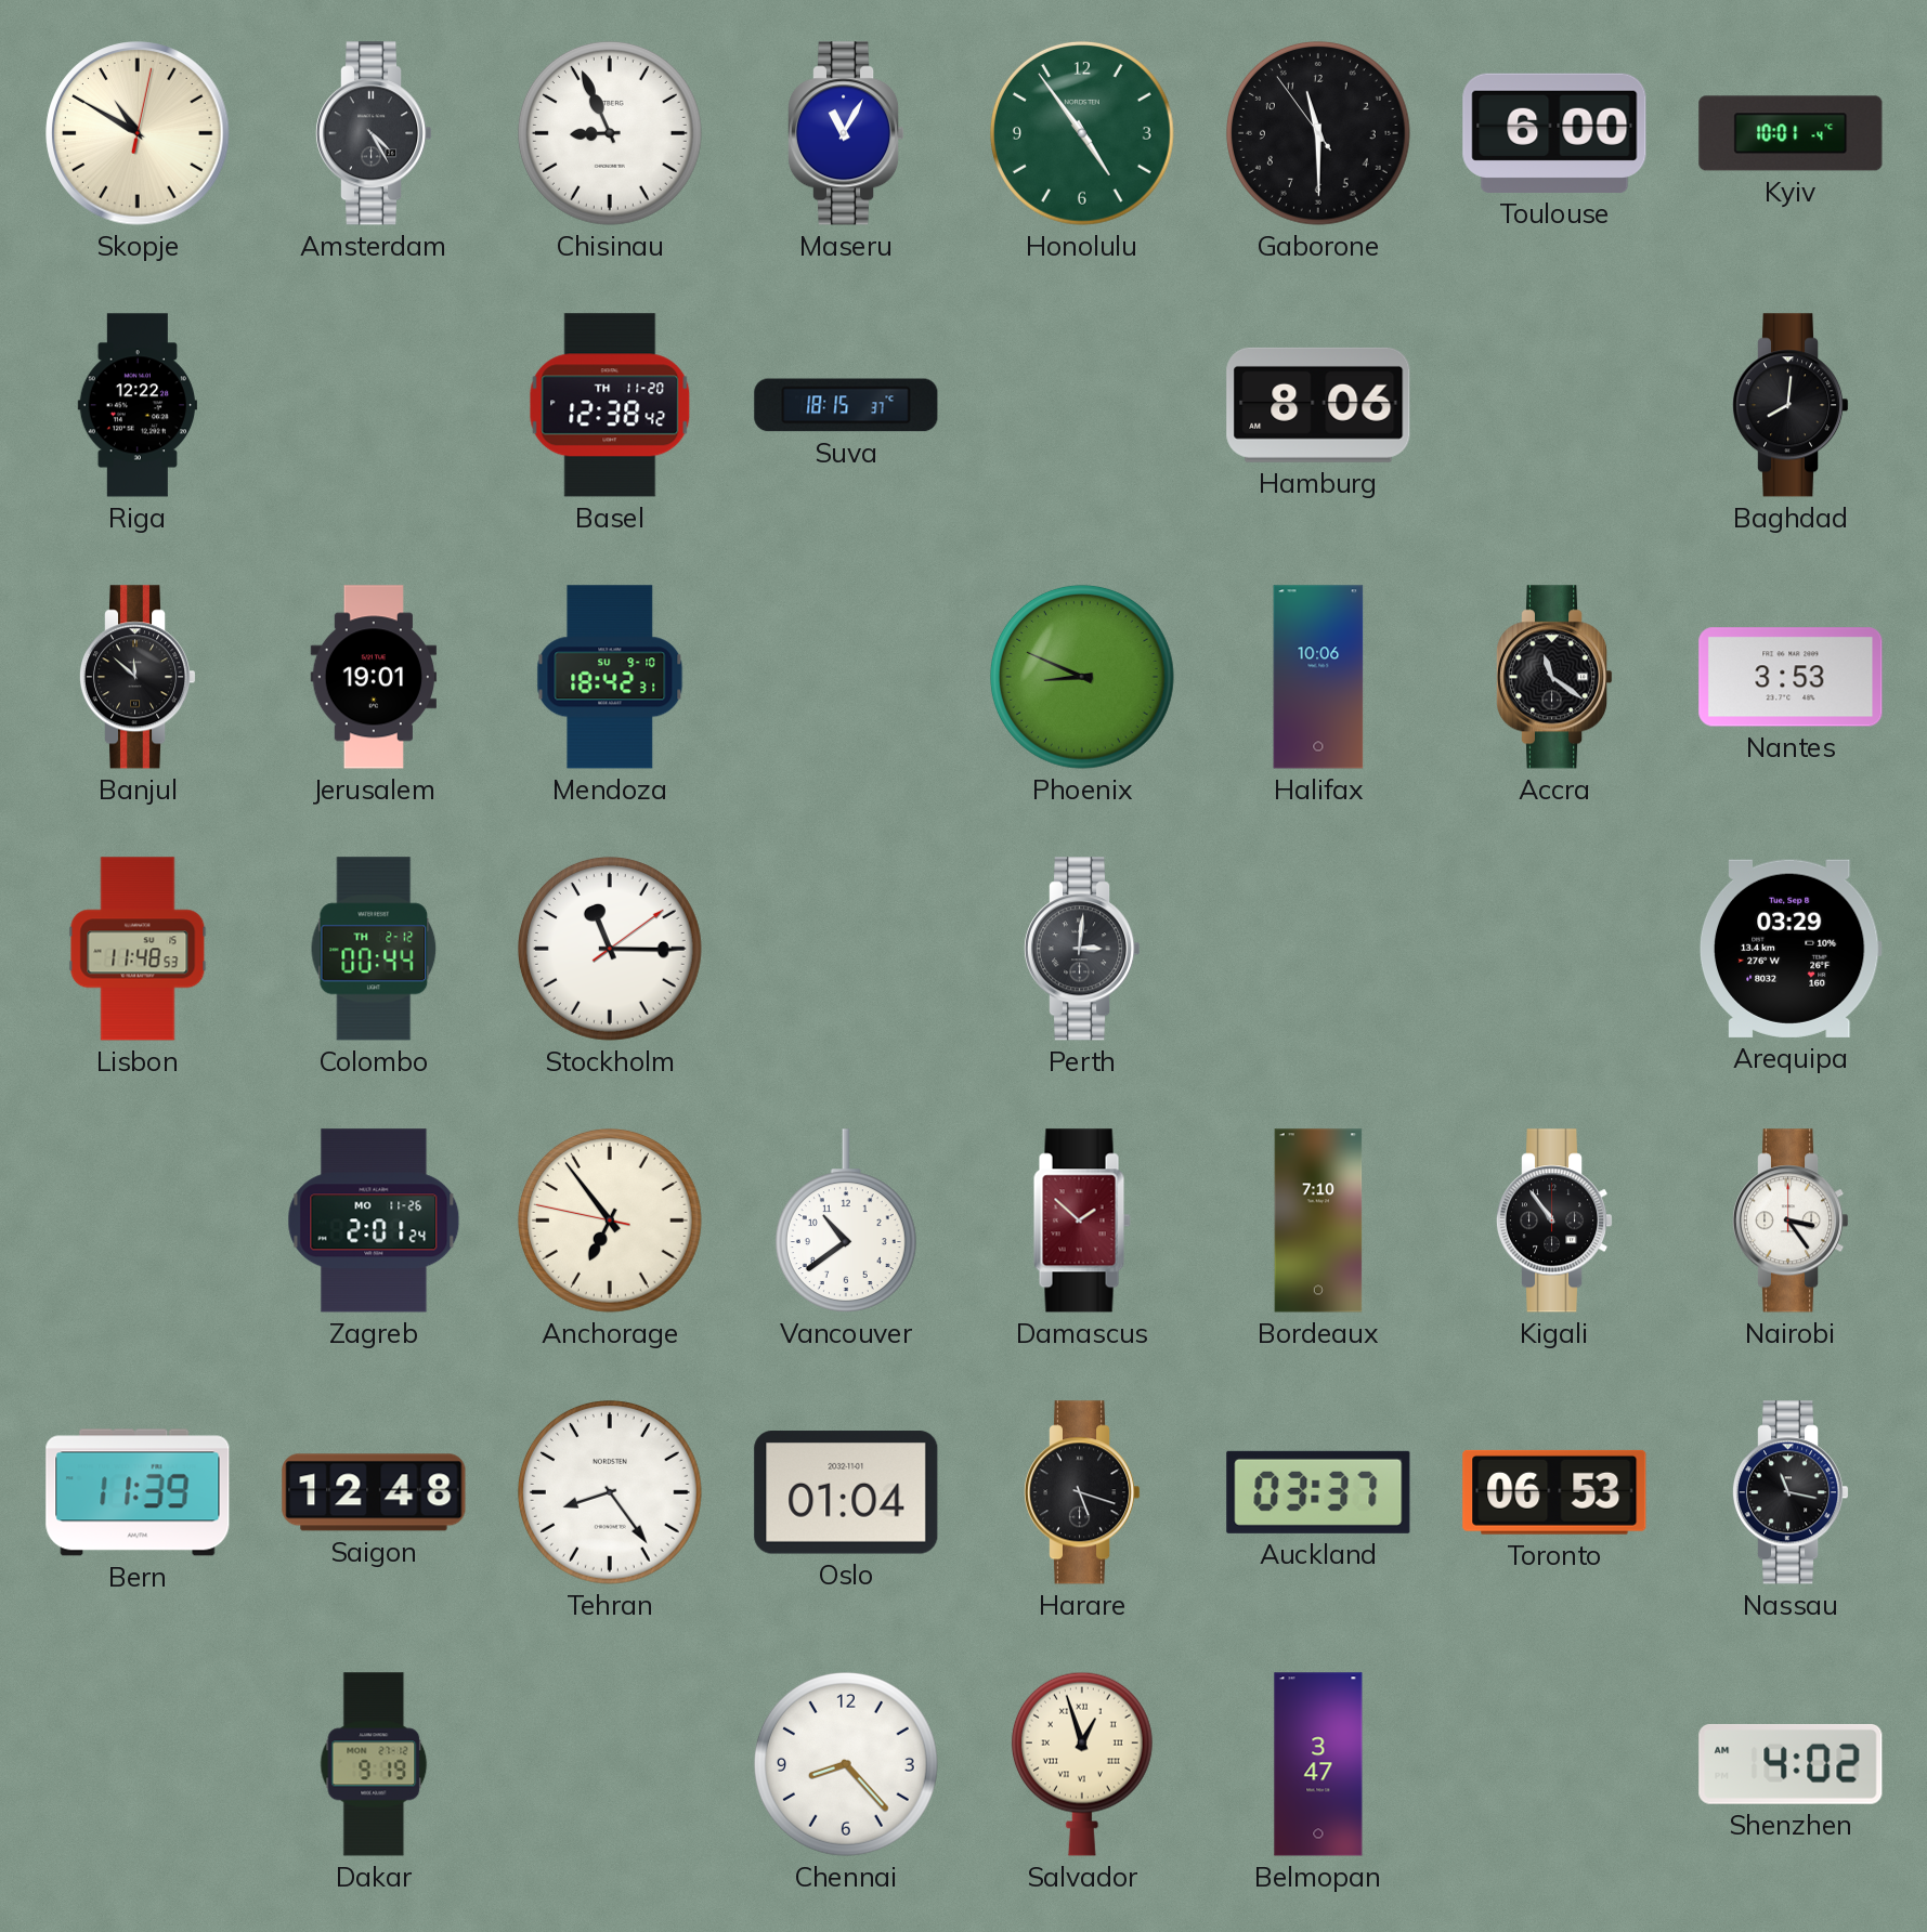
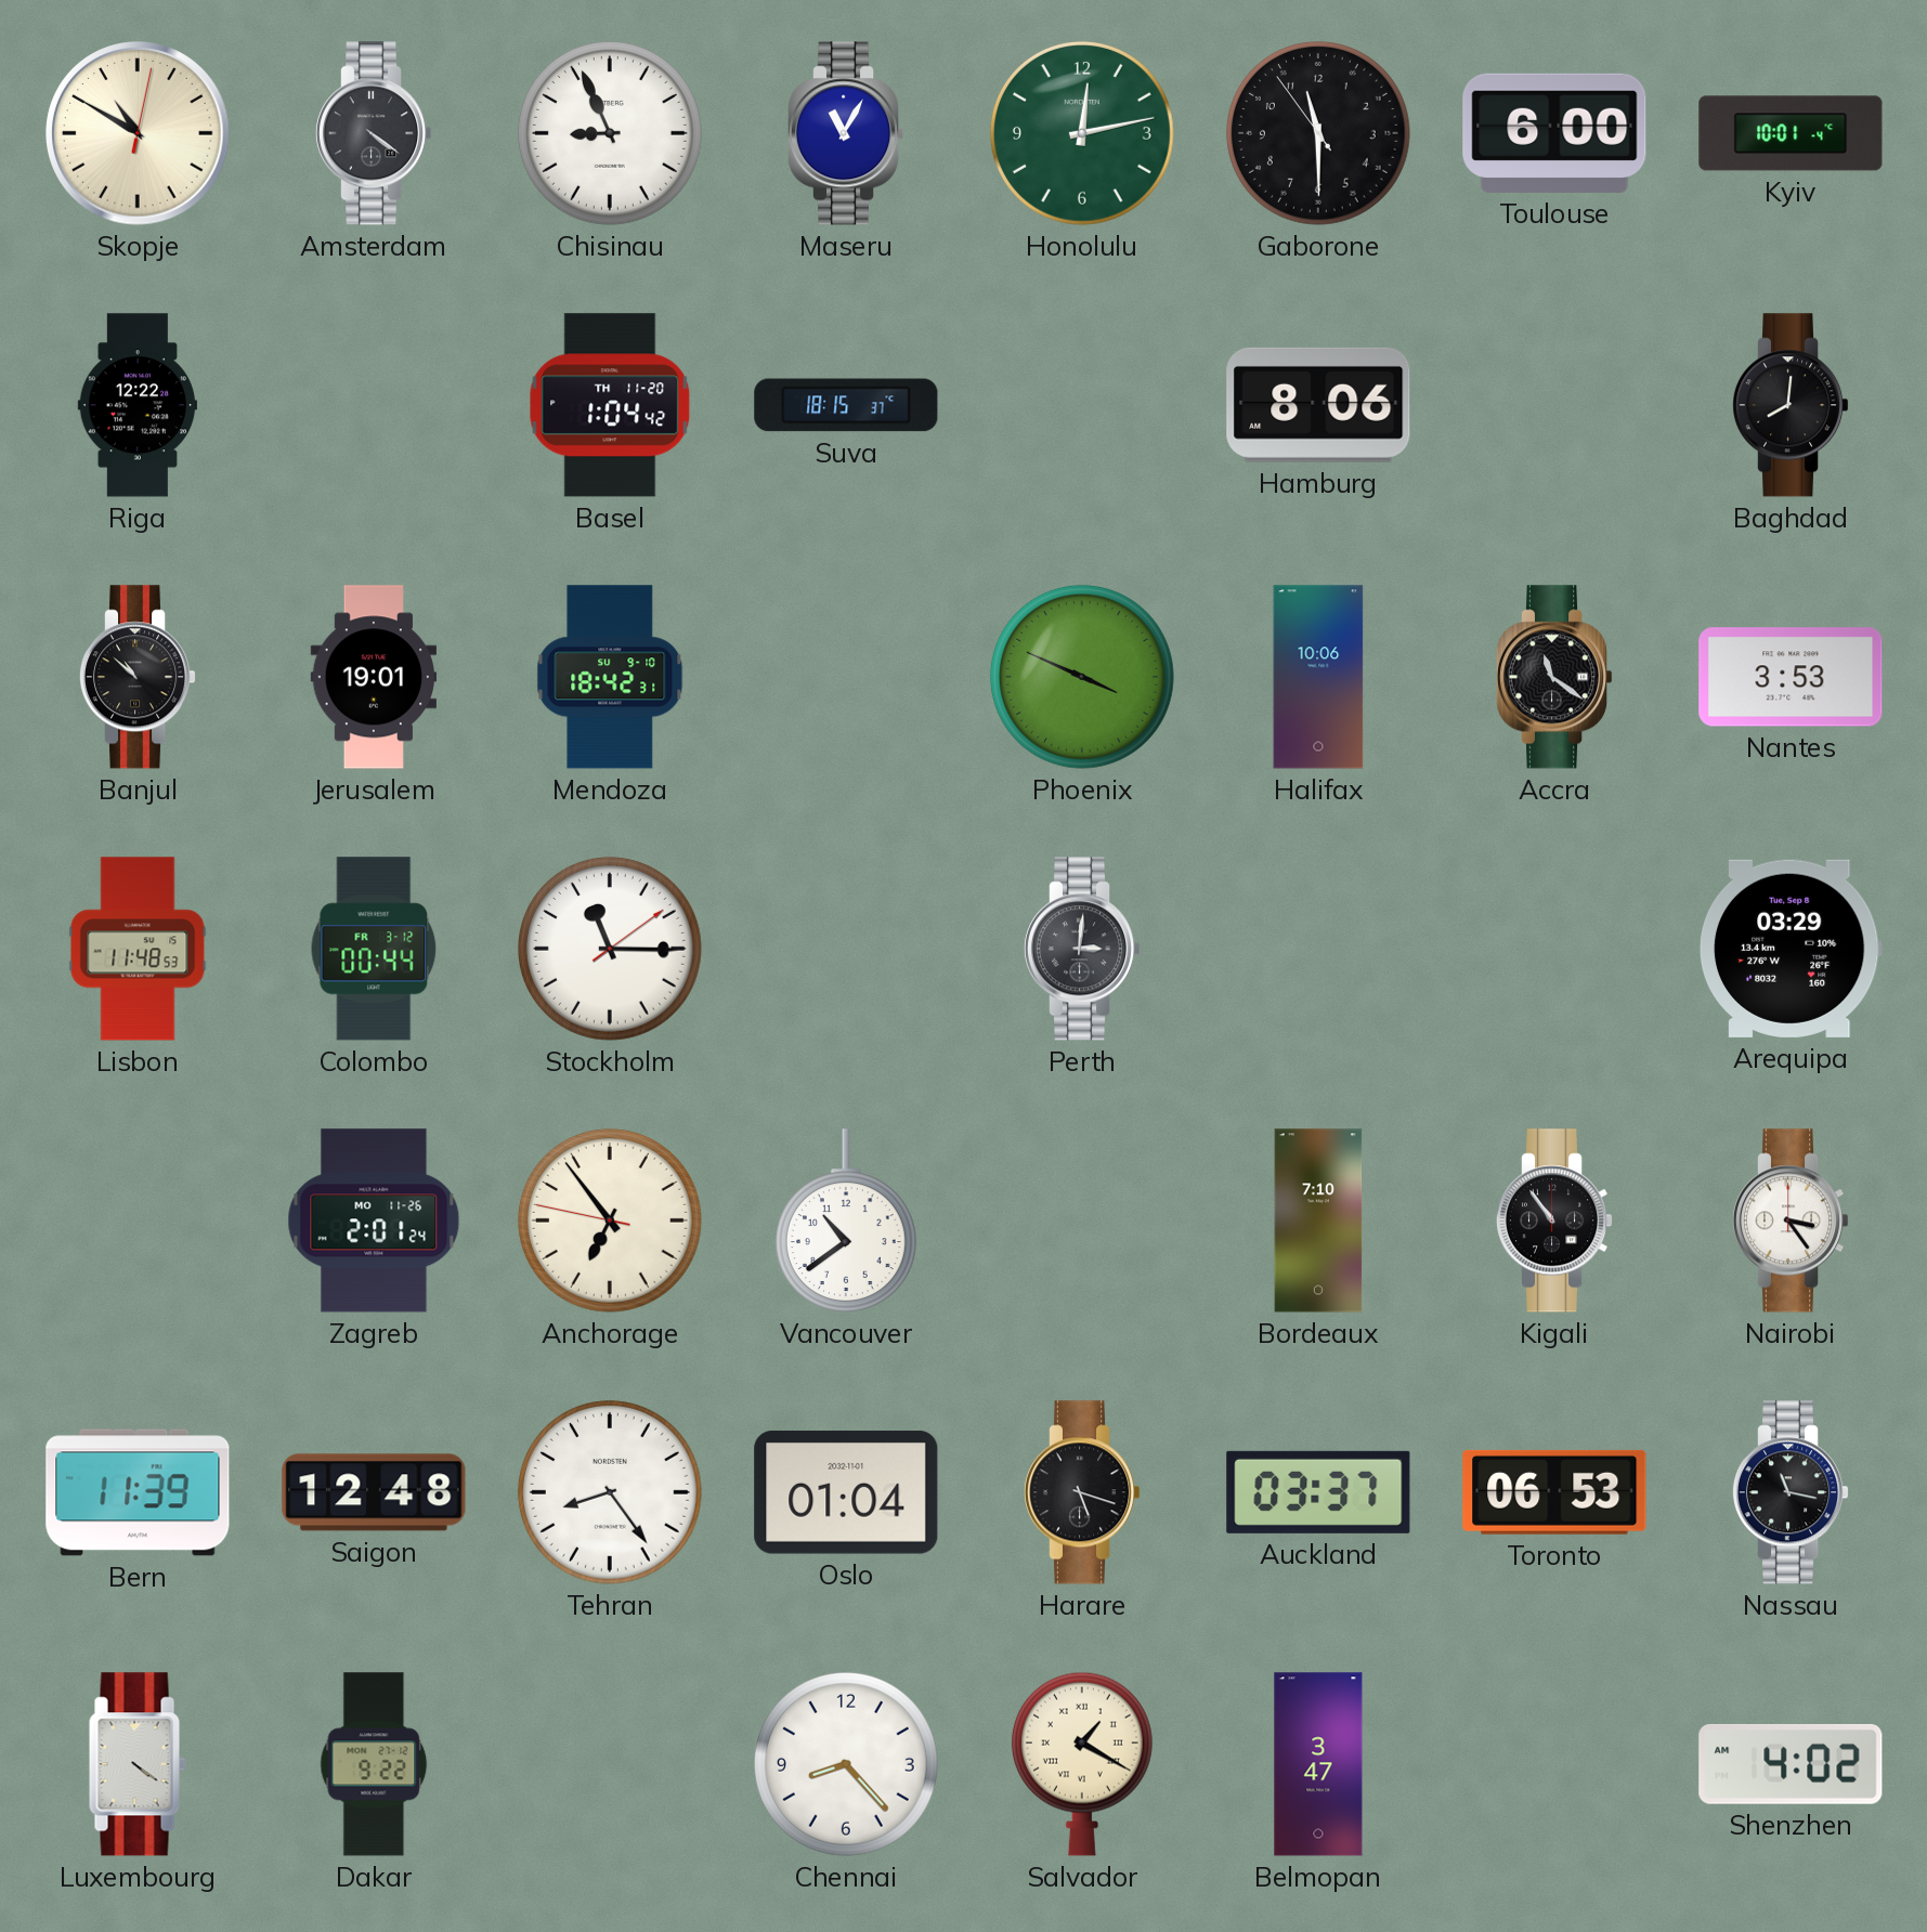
Amsterdam: 4:25 -> 4:21
Honolulu: 4:54 -> 12:13
Basel: 12:38 -> 1:04
Banjul: 11:52 -> 10:52
Phoenix: 8:49 -> 3:49
Colombo date: TH 2-12 -> FR 3-12
Damascus: 1:52 -> none
Luxembourg: none -> 4:21
Dakar: 9:19 -> 9:22
Salvador: 12:57 -> 1:20
